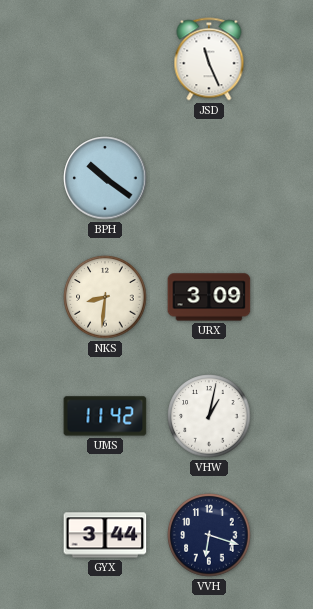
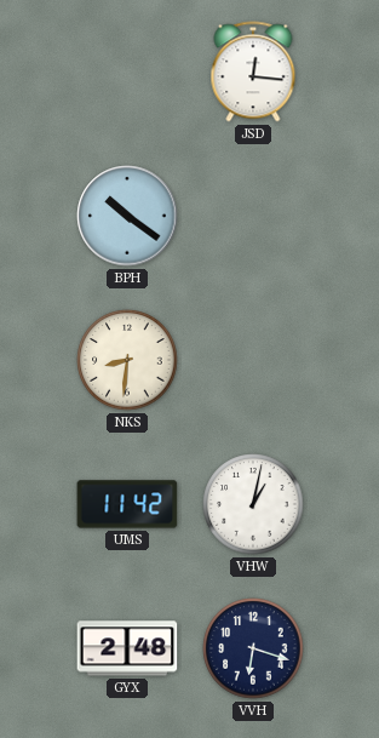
JSD: 11:26 -> 12:16
URX: 3:09 -> none
GYX: 3:44 -> 2:48
